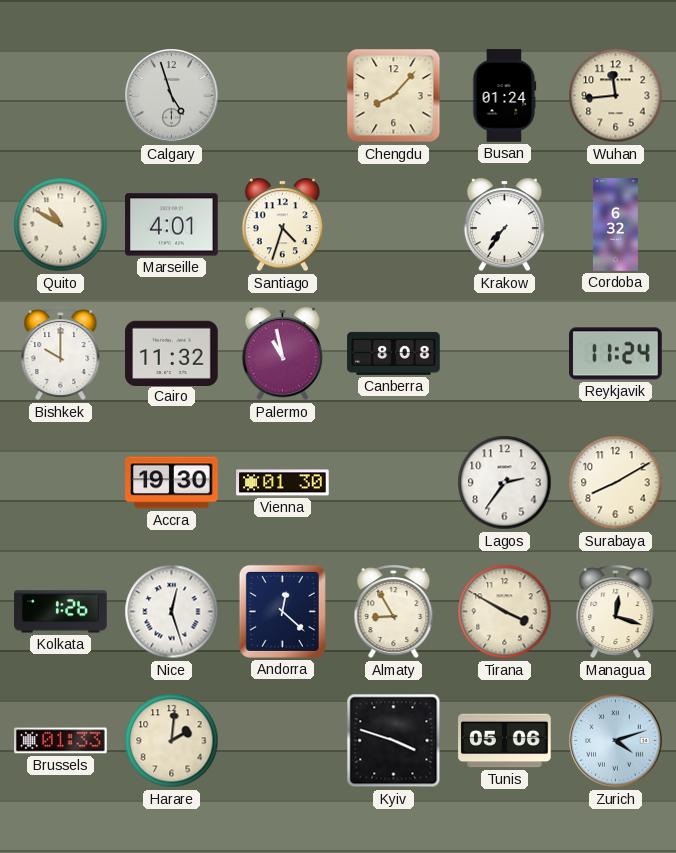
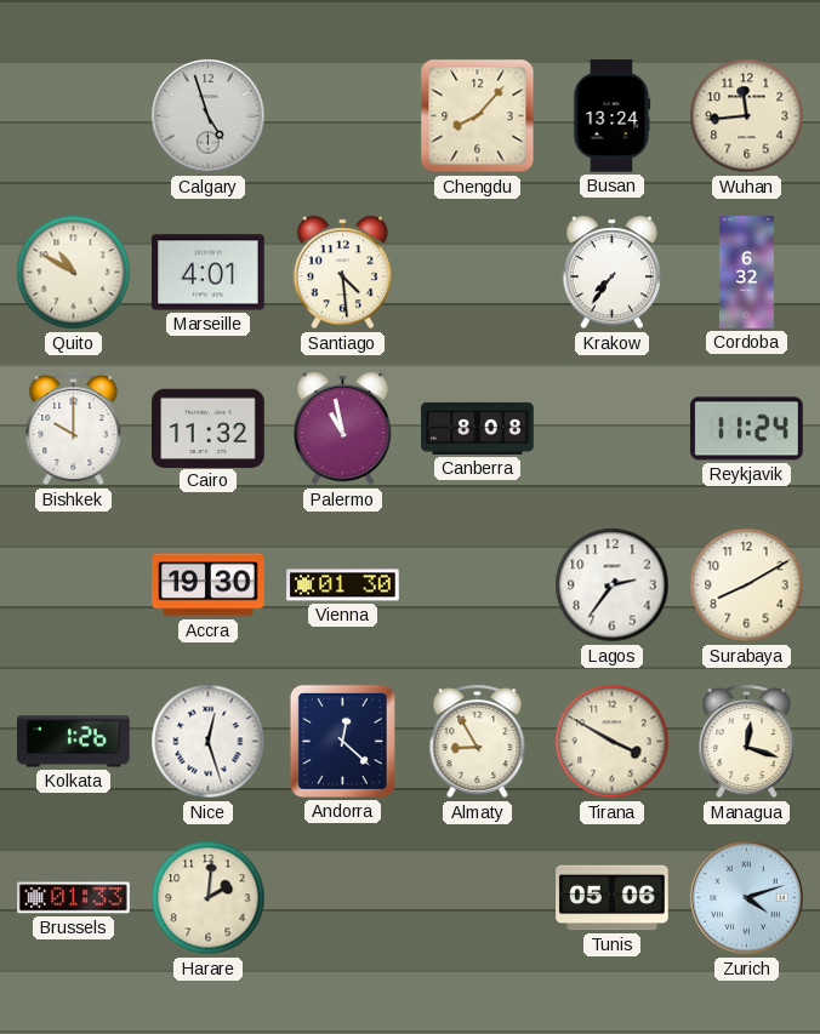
Busan: 01:24 -> 13:24
Santiago: 4:33 -> 4:29
Kyiv: 3:48 -> none
